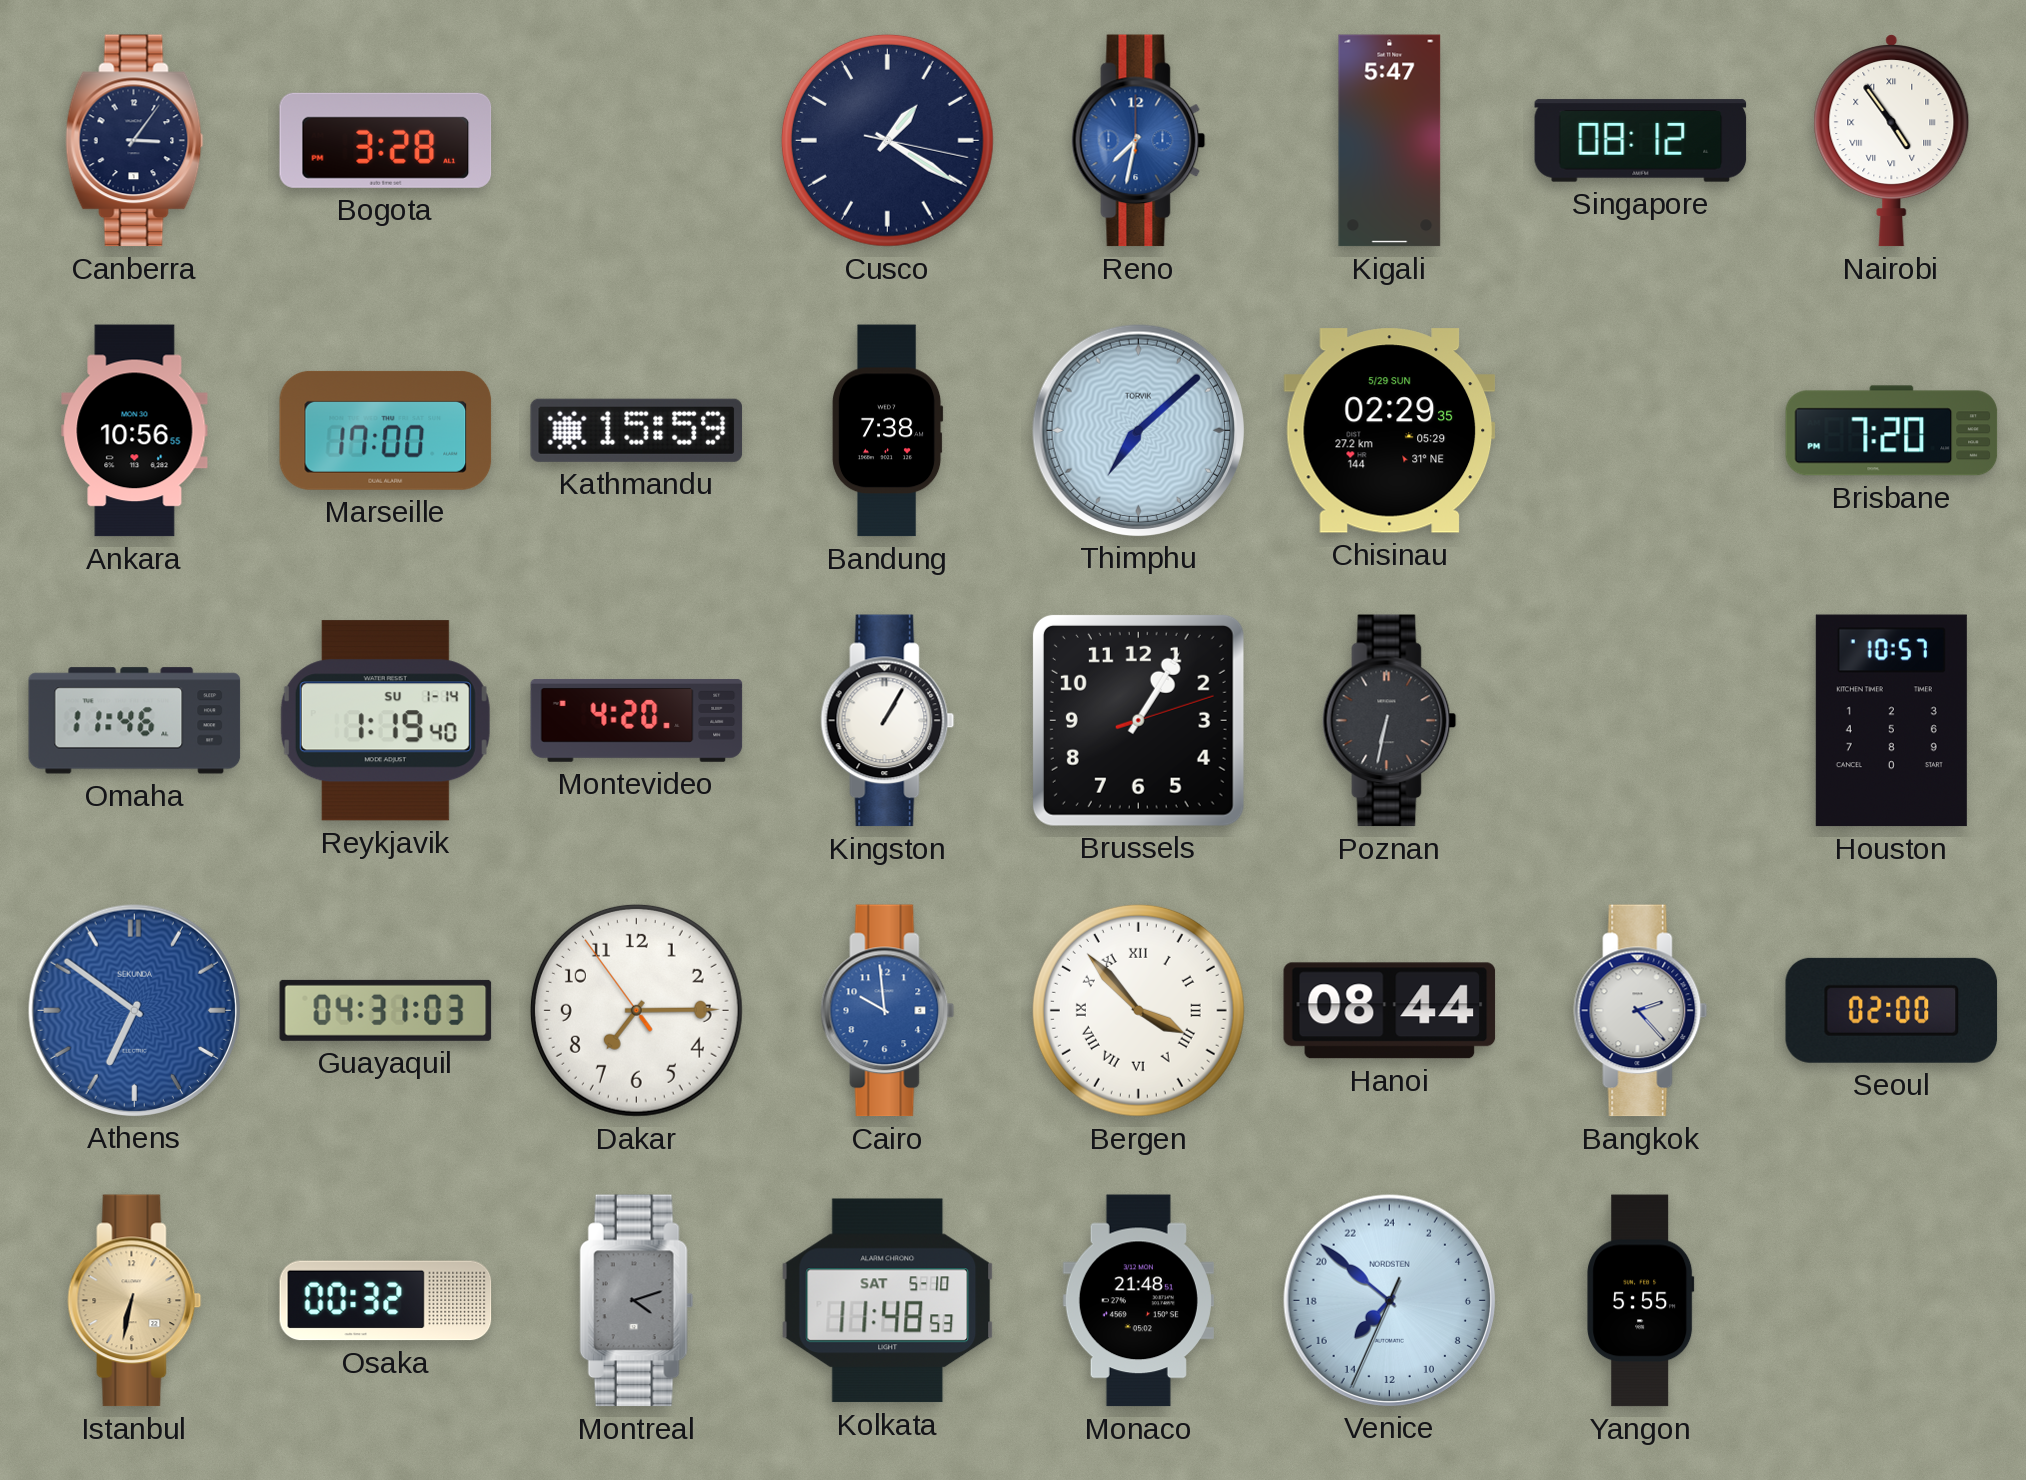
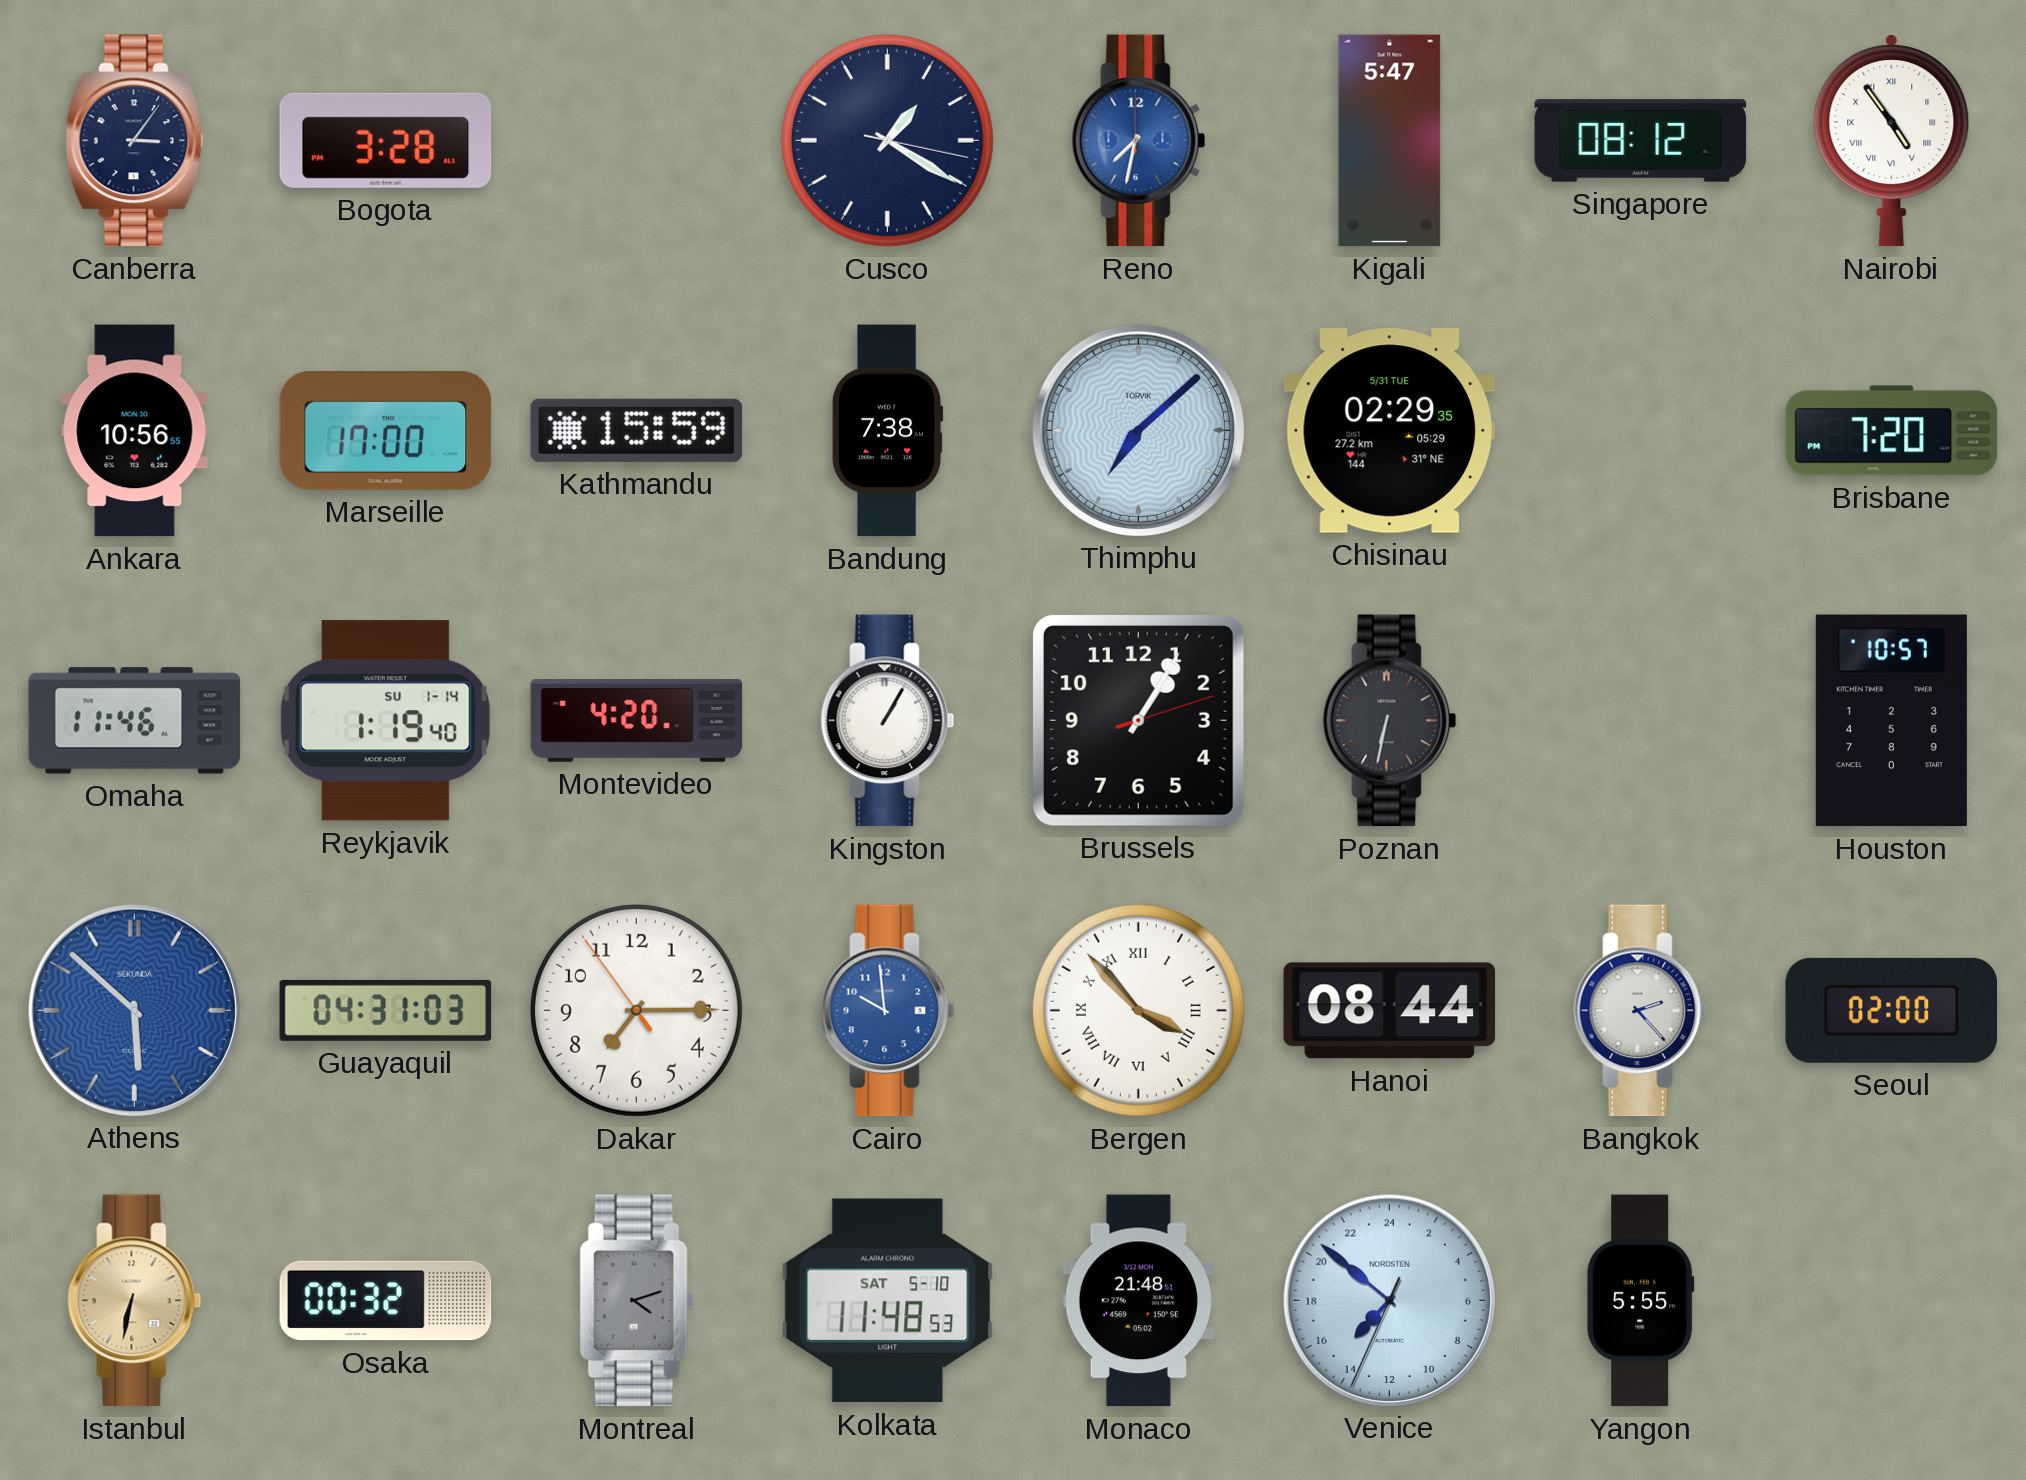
Chisinau date: 5/29 SUN -> 5/31 TUE
Athens: 6:51 -> 5:52
